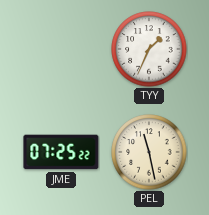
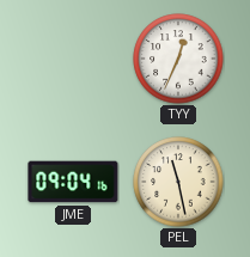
TYY: 1:34 -> 12:34
JME: 07:25 -> 09:04
